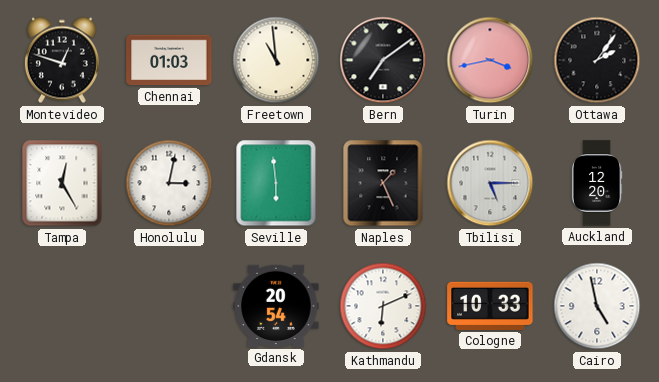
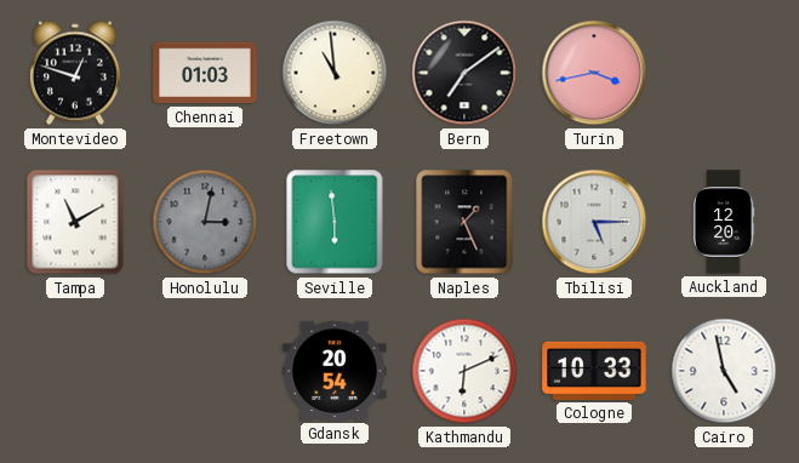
Ottawa: 2:06 -> none
Tampa: 12:25 -> 11:10
Honolulu dial: white -> grey
